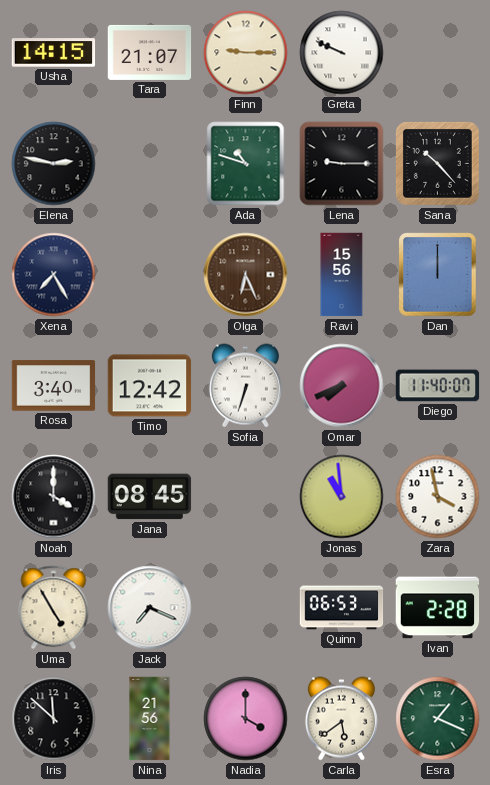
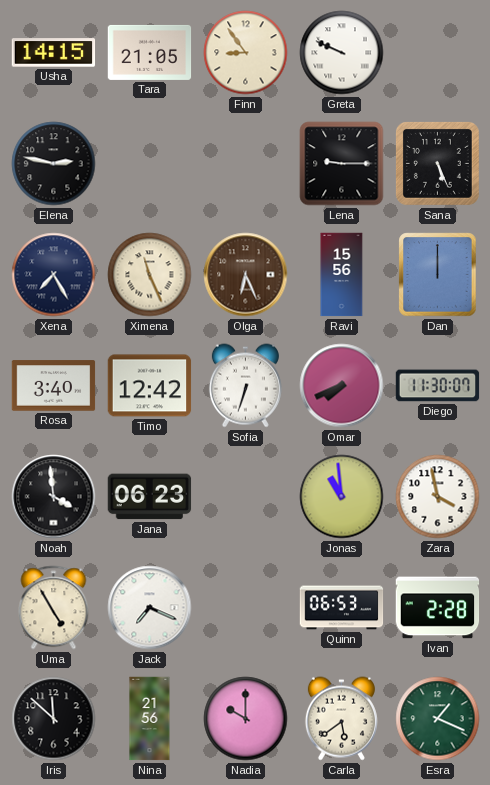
Tara: 21:07 -> 21:05
Finn: 9:15 -> 8:54
Ada: 10:48 -> none
Sana: 10:23 -> 5:26
Ximena: none -> 11:26
Diego: 11:40 -> 11:30
Noah: 4:00 -> 3:59
Jana: 08:45 -> 06:23
Nadia: 4:00 -> 10:00
